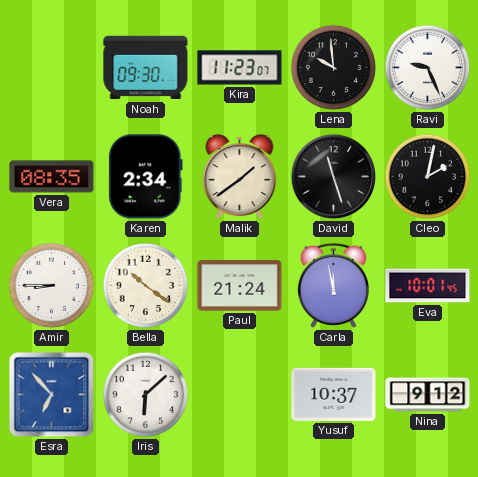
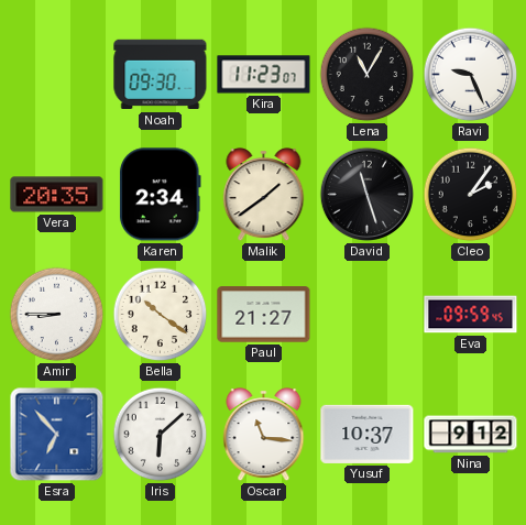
Lena: 9:59 -> 11:05
Vera: 08:35 -> 20:35
Cleo: 2:02 -> 2:06
Paul: 21:24 -> 21:27
Carla: 11:58 -> none
Eva: 10:01 -> 09:59
Oscar: none -> 11:16
